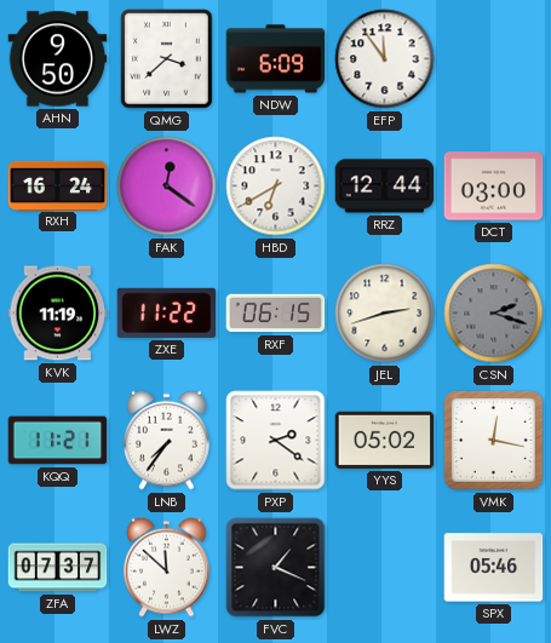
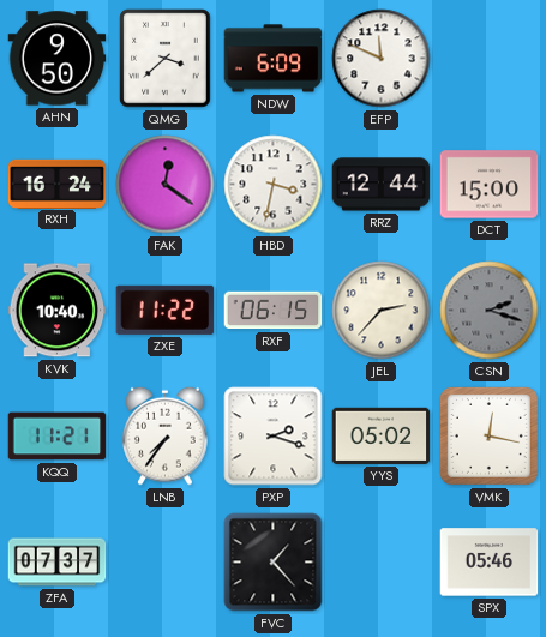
EFP: 11:54 -> 11:49
HBD: 6:40 -> 3:32
DCT: 03:00 -> 15:00
KVK: 11:19 -> 10:40
JEL: 2:42 -> 2:37
PXP: 2:21 -> 2:18
LWZ: 11:52 -> none
FVC: 1:19 -> 1:23
